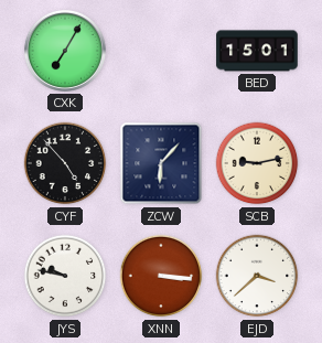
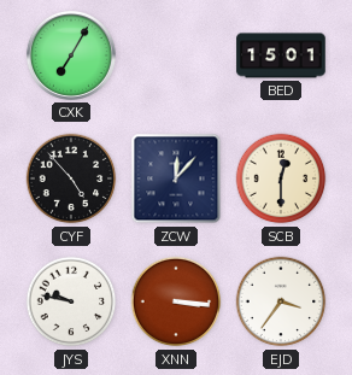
ZCW: 6:07 -> 12:07
SCB: 9:13 -> 12:30
EJD: 3:38 -> 3:36
